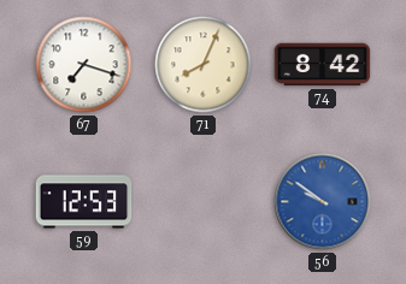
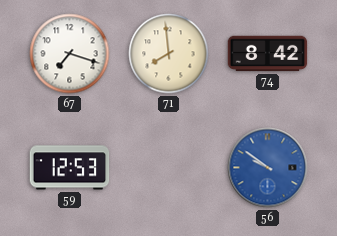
71: 8:04 -> 7:59
